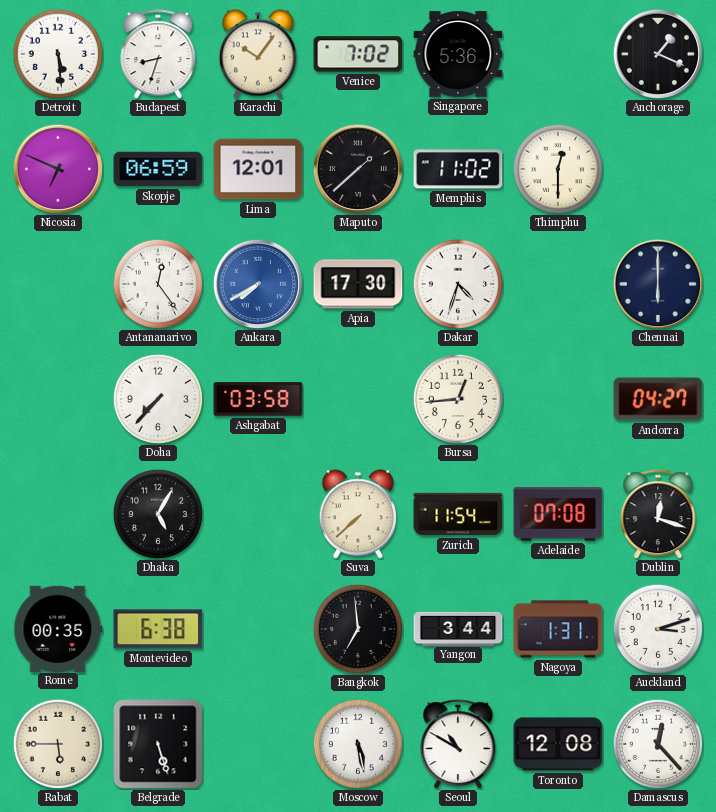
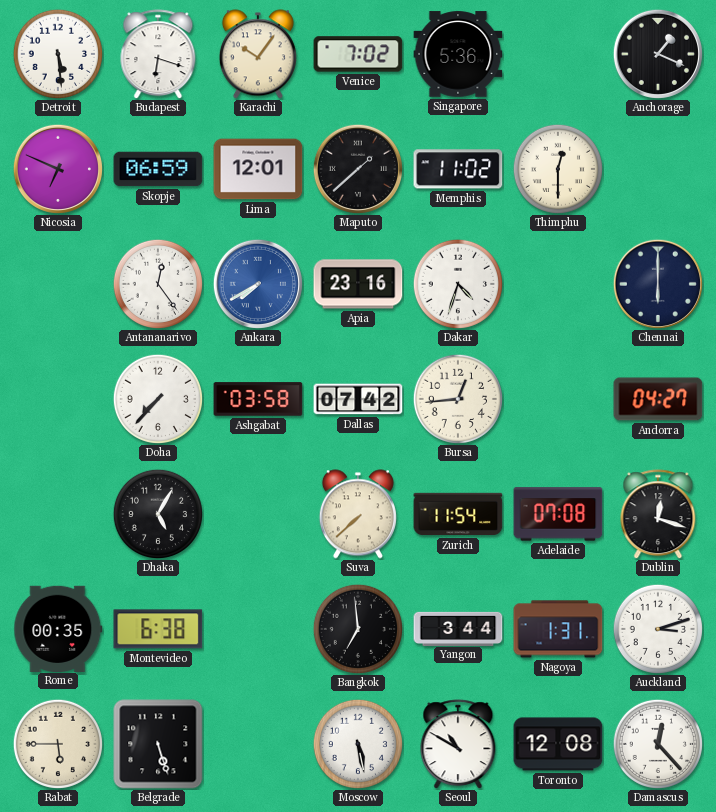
Budapest: 8:33 -> 6:18
Apia: 17:30 -> 23:16
Dallas: none -> 07:42
